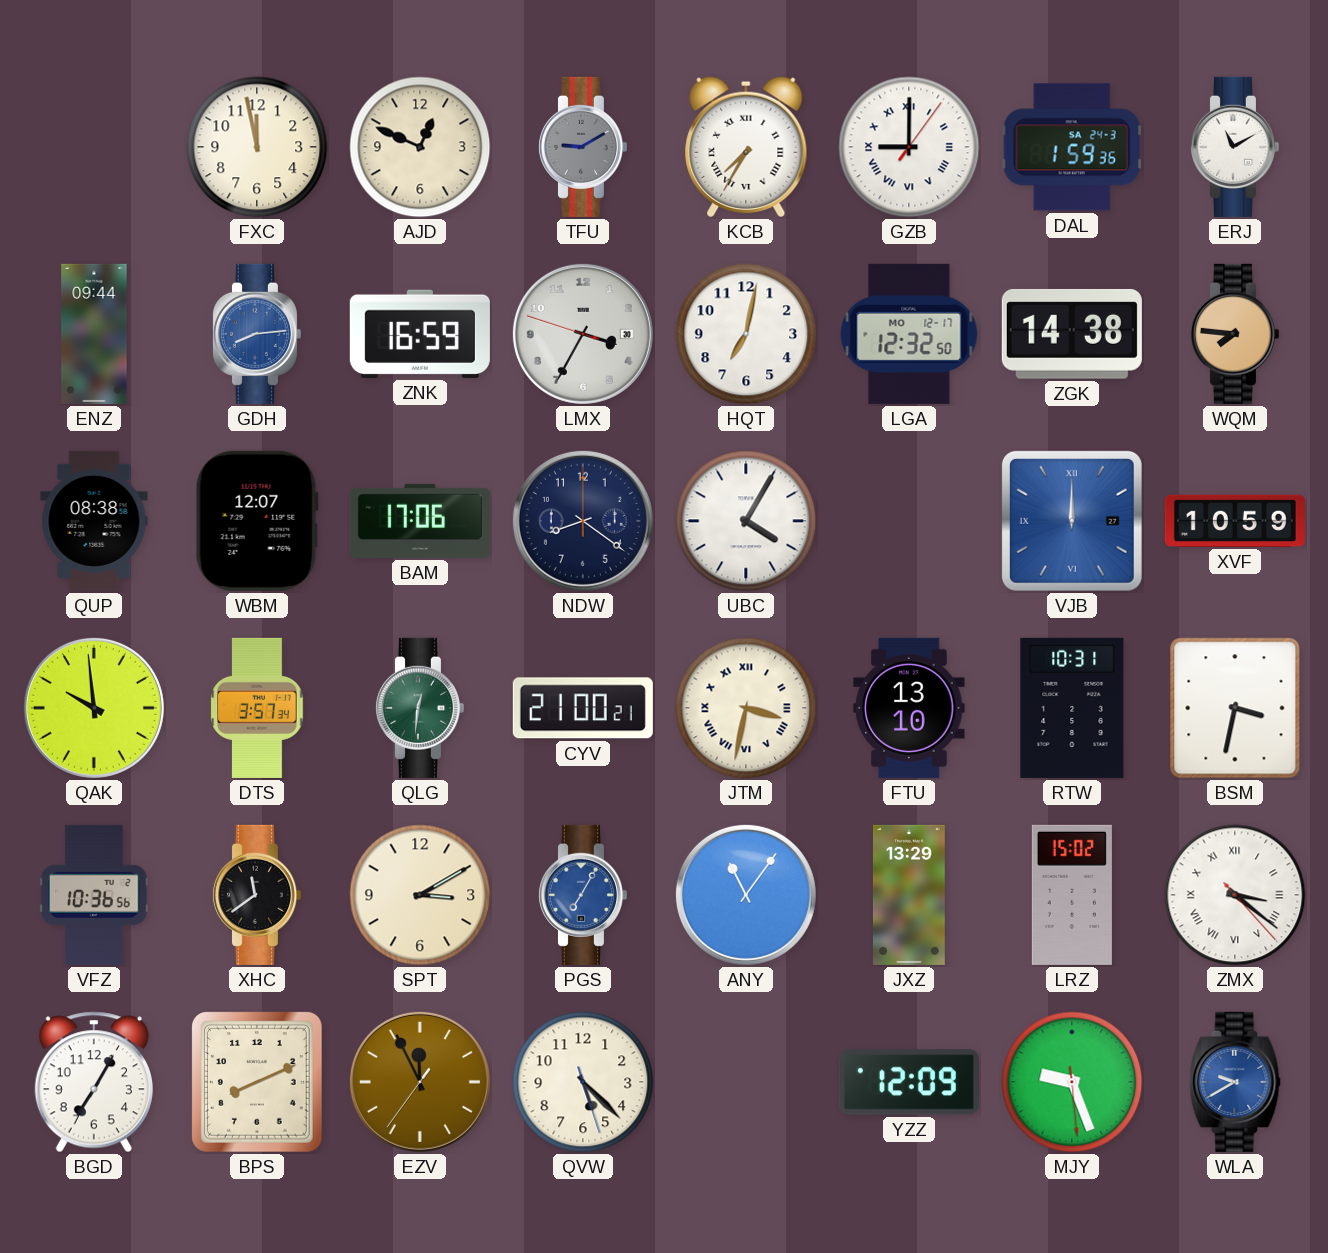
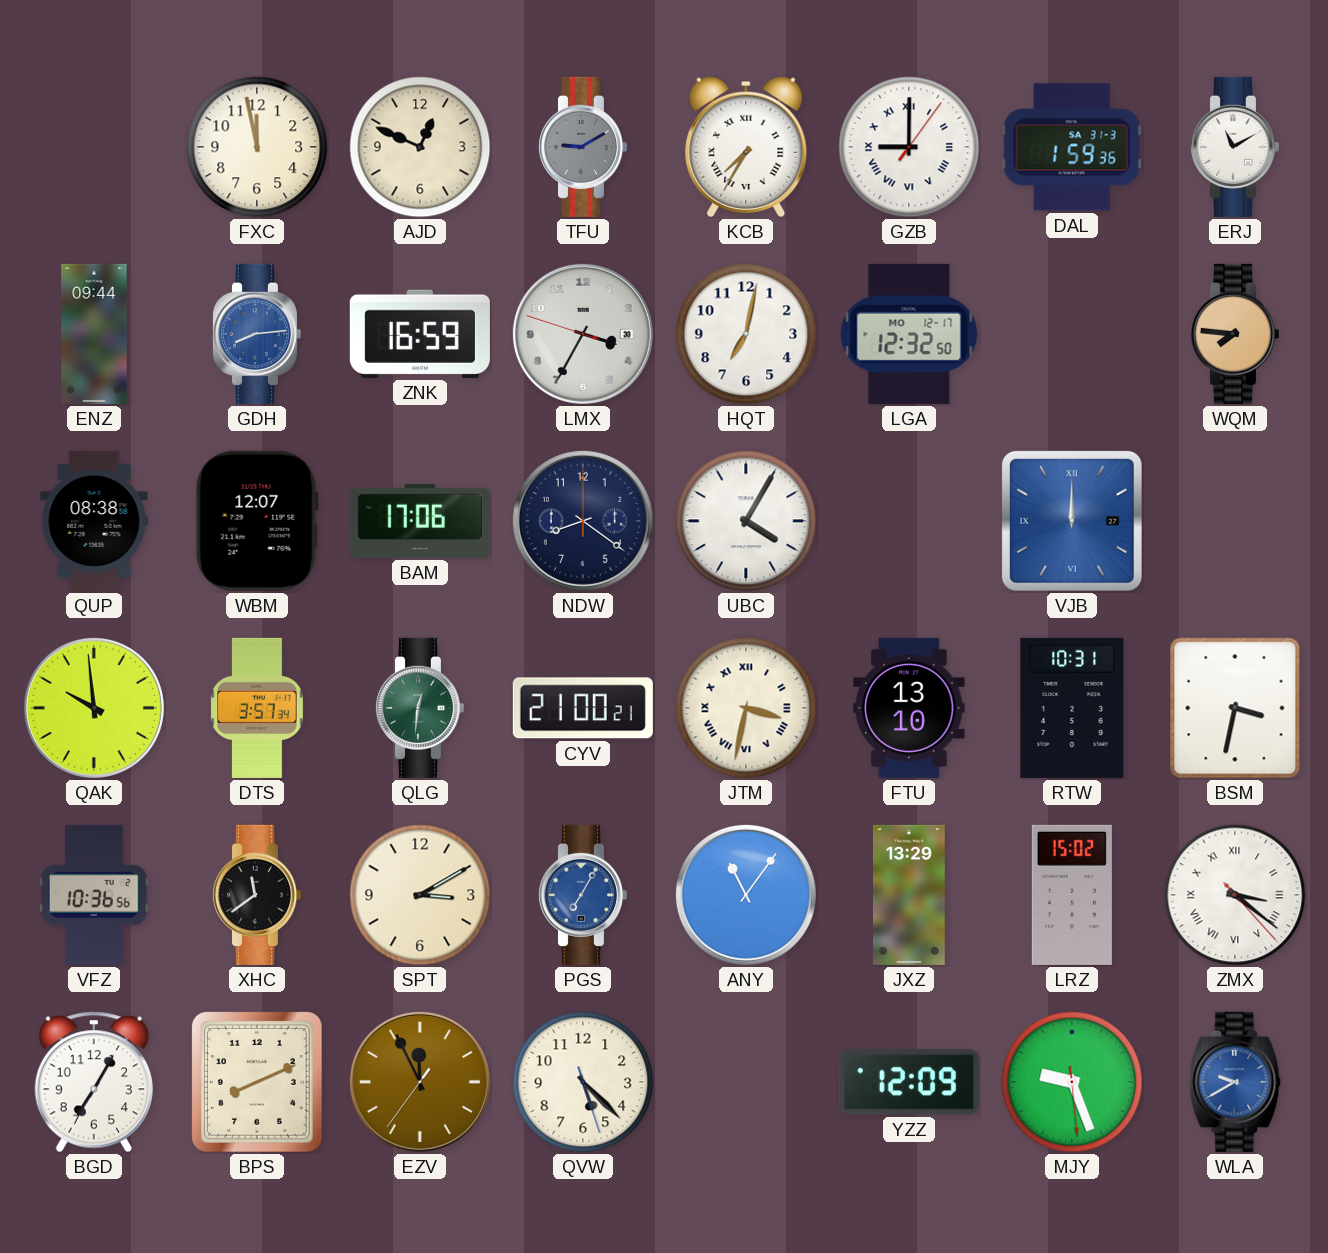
DAL date: SA 24-3 -> SA 31-3
ZGK: 14:38 -> none
XVF: 10:59 -> none
